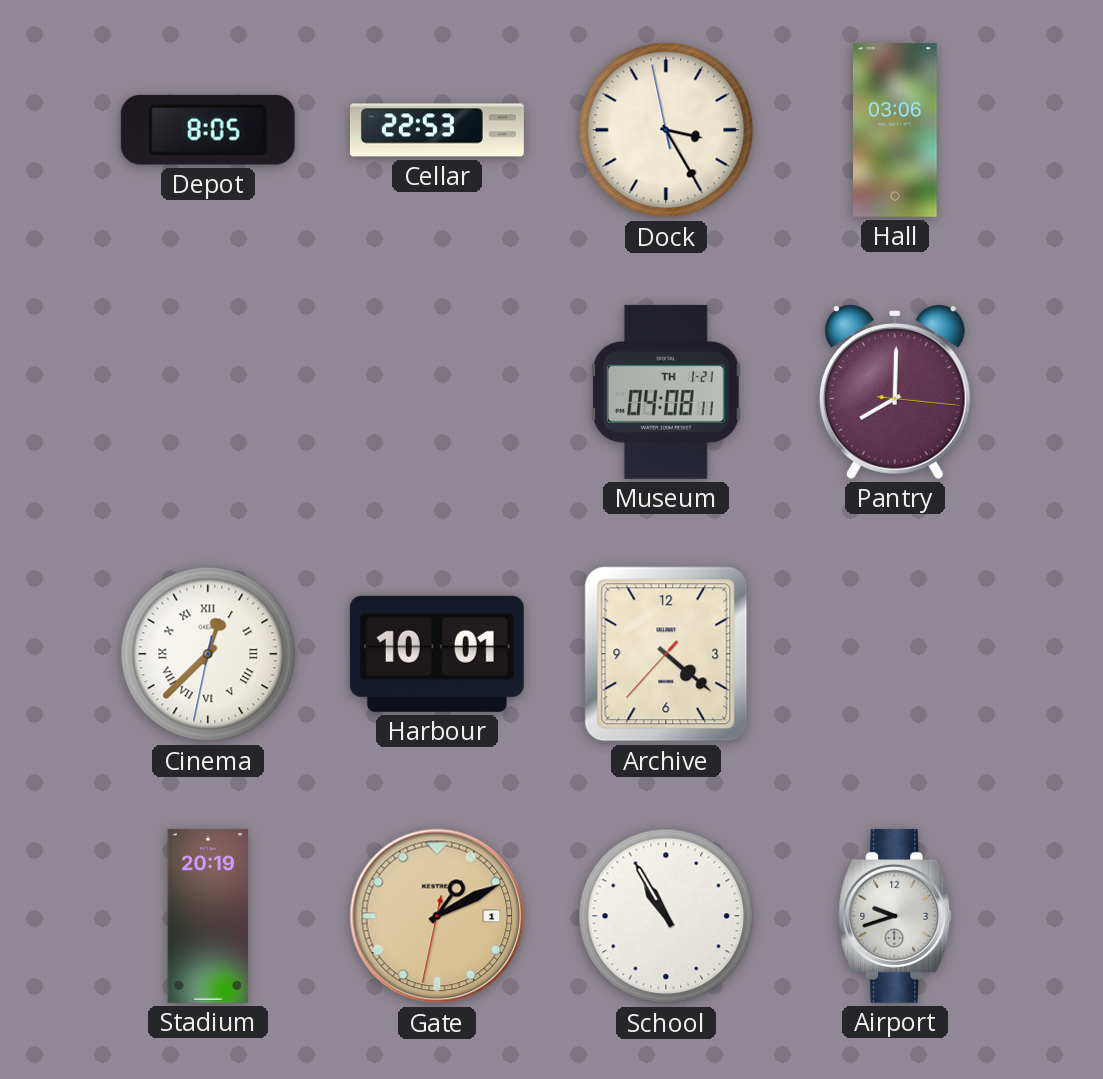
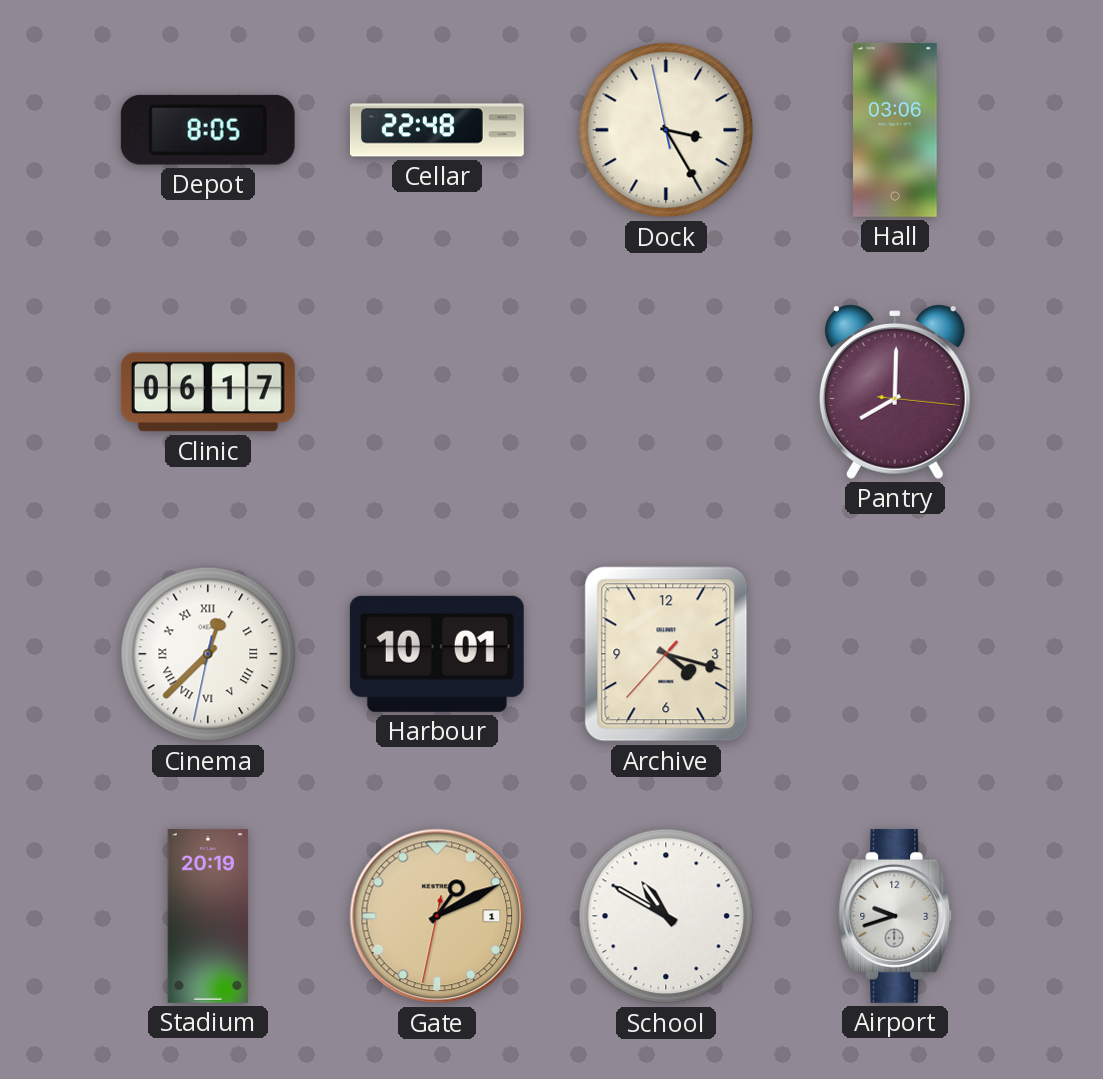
Cellar: 22:53 -> 22:48
Clinic: none -> 06:17
Museum: 04:08 -> none
Archive: 4:21 -> 4:17
School: 10:55 -> 10:50
